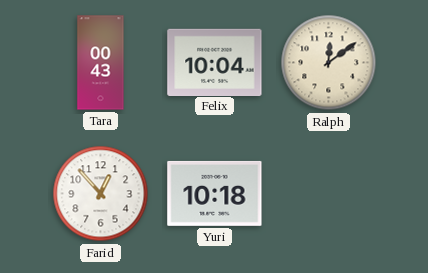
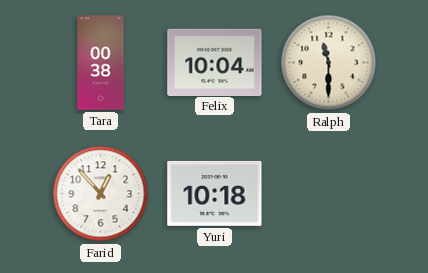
Tara: 00:43 -> 00:38
Ralph: 12:09 -> 11:30
